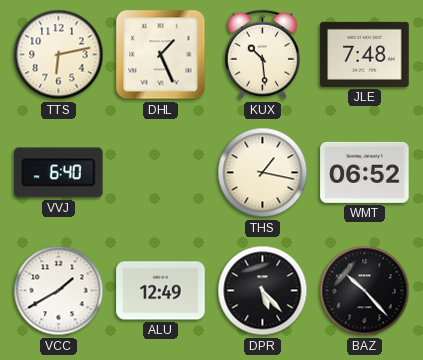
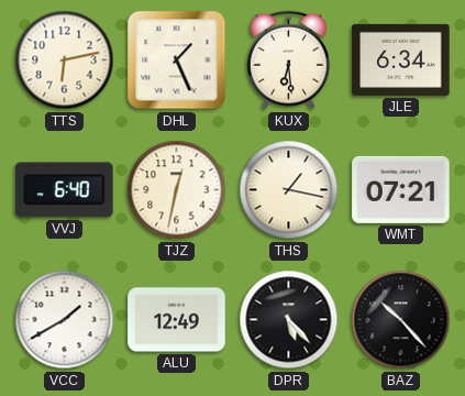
KUX: 10:29 -> 6:29
JLE: 7:48 -> 6:34
TJZ: none -> 12:32
WMT: 06:52 -> 07:21
